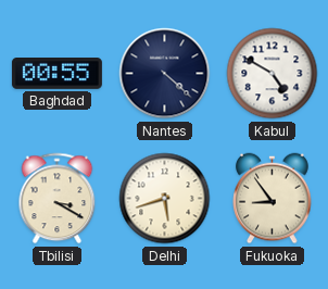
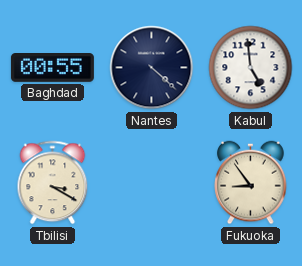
Kabul: 4:50 -> 4:59
Delhi: 5:42 -> none
